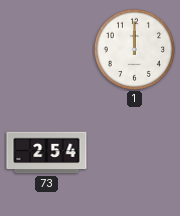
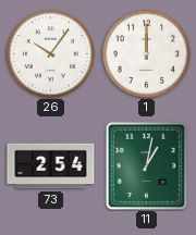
26: none -> 10:06
11: none -> 1:02
